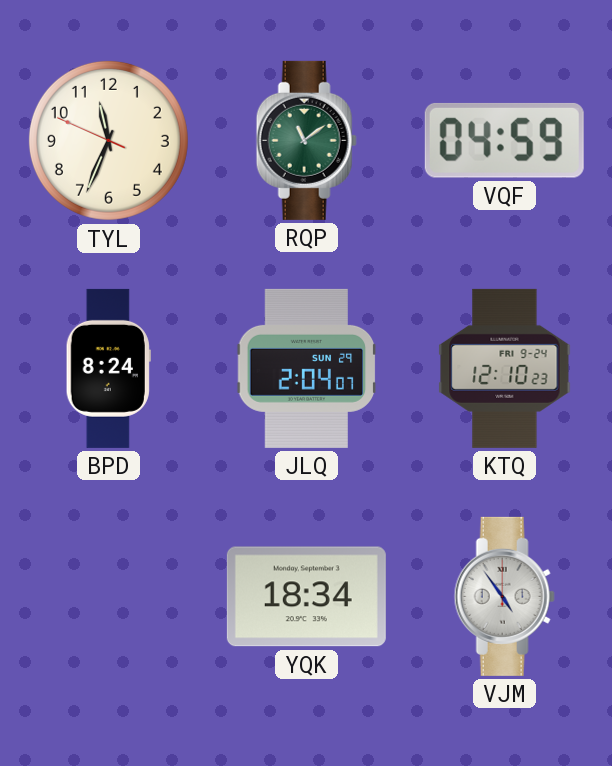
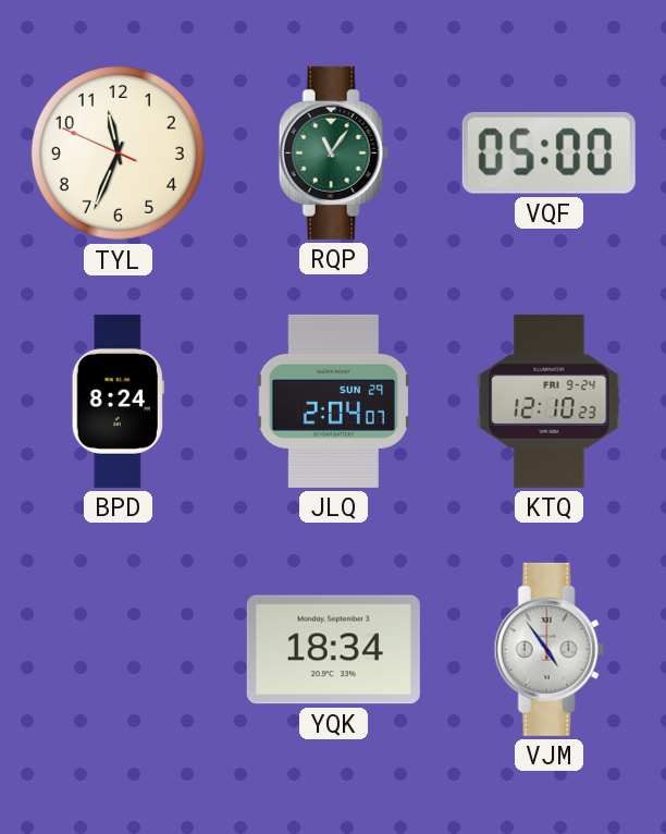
RQP: 11:09 -> 11:06
VQF: 04:59 -> 05:00
